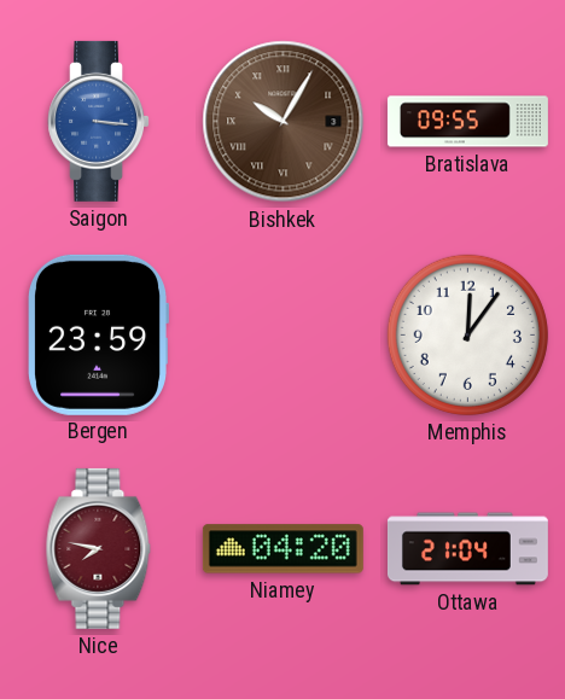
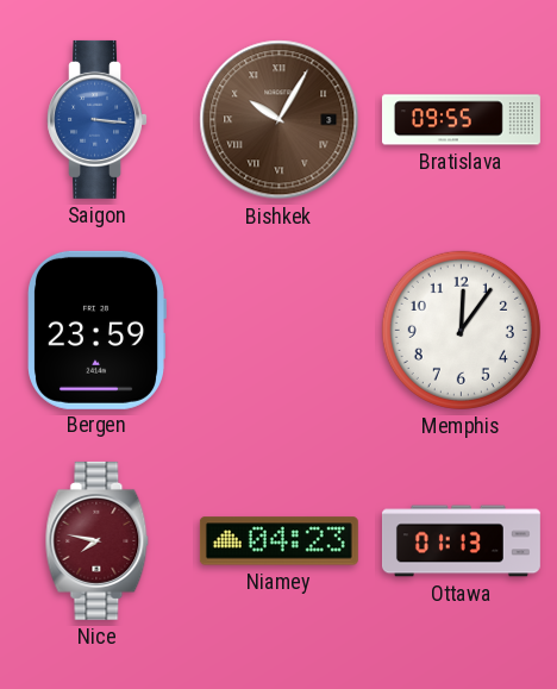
Niamey: 04:20 -> 04:23
Ottawa: 21:04 -> 01:13
